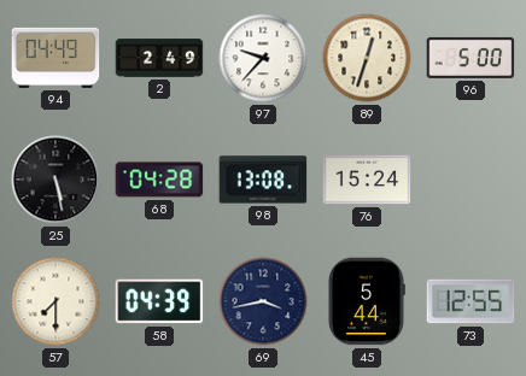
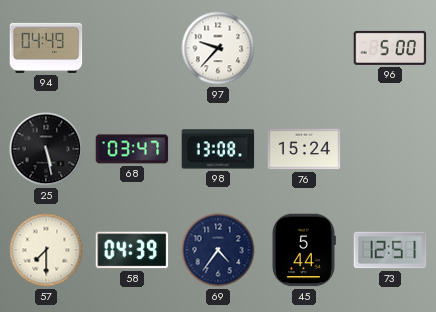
2: 2:49 -> none
89: 12:33 -> none
68: 04:28 -> 03:47
69: 3:43 -> 4:36
73: 12:55 -> 12:51
